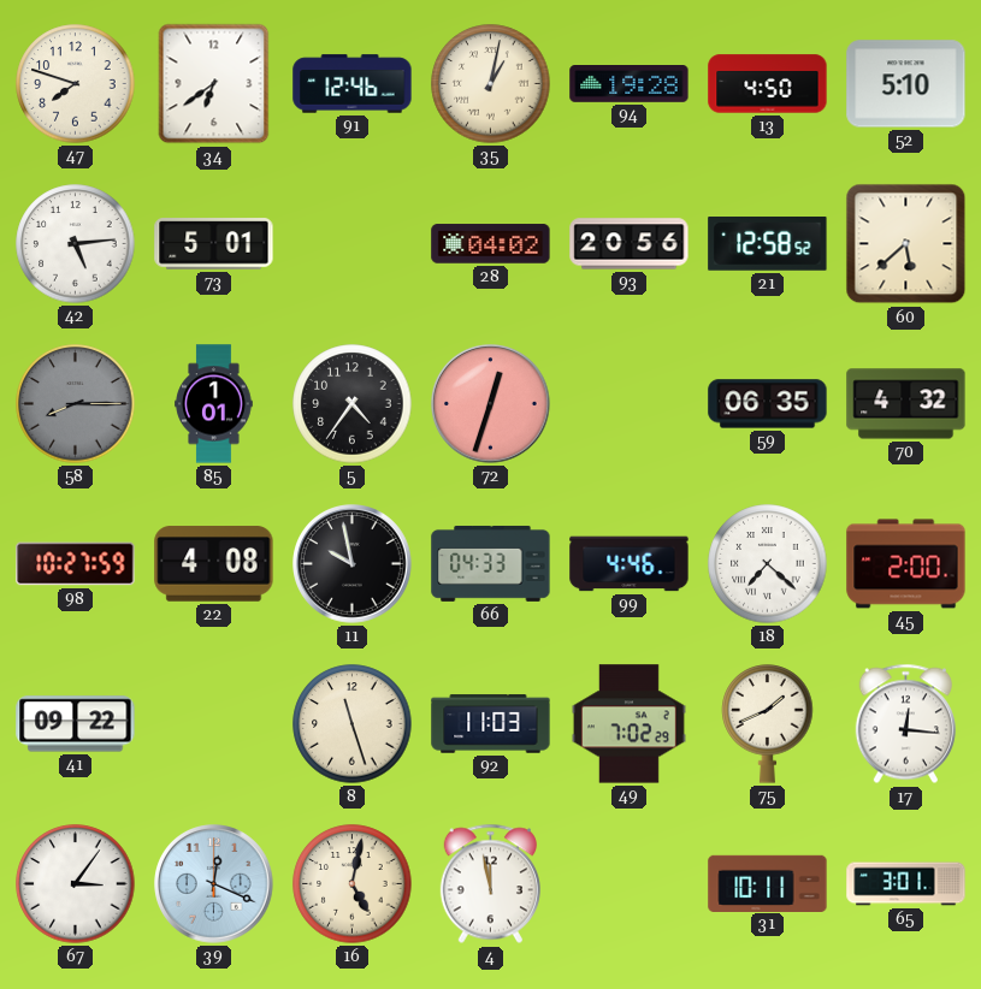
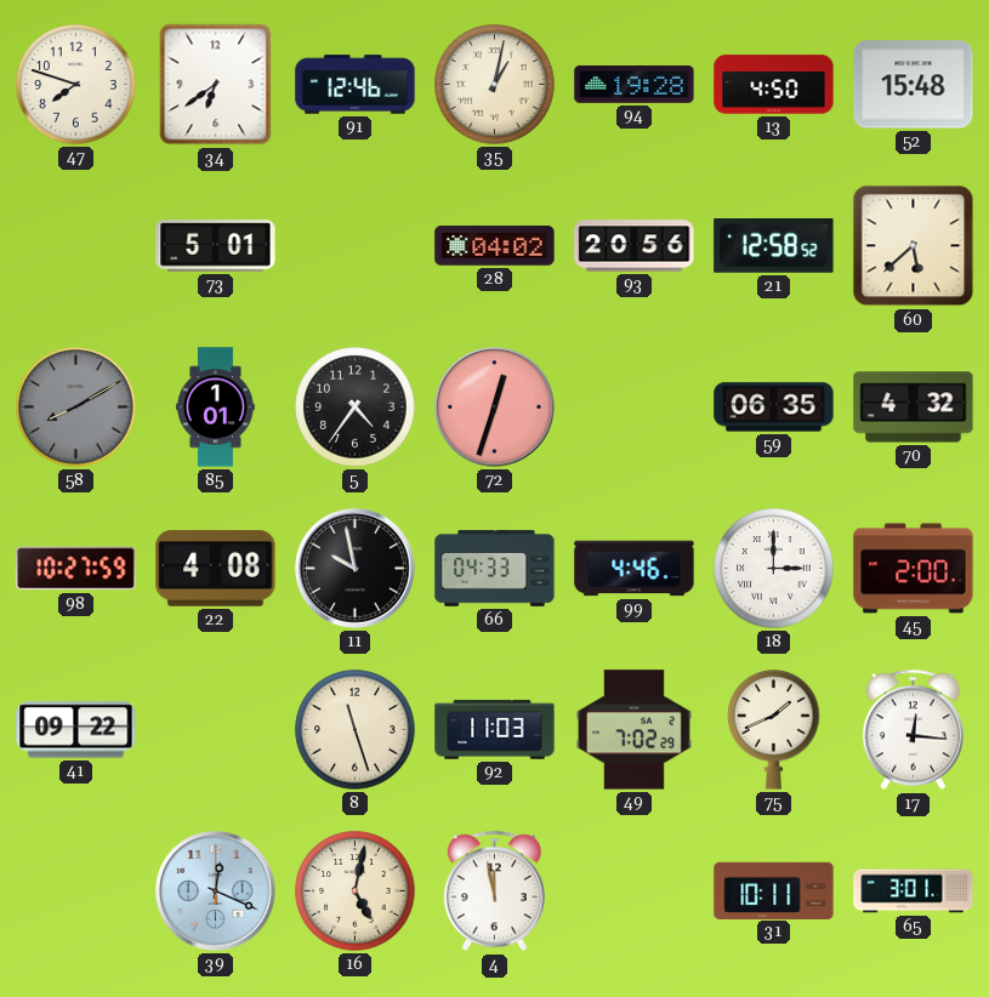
52: 5:10 -> 15:48
42: 5:14 -> none
58: 8:15 -> 8:10
18: 7:22 -> 3:00
67: 3:06 -> none
